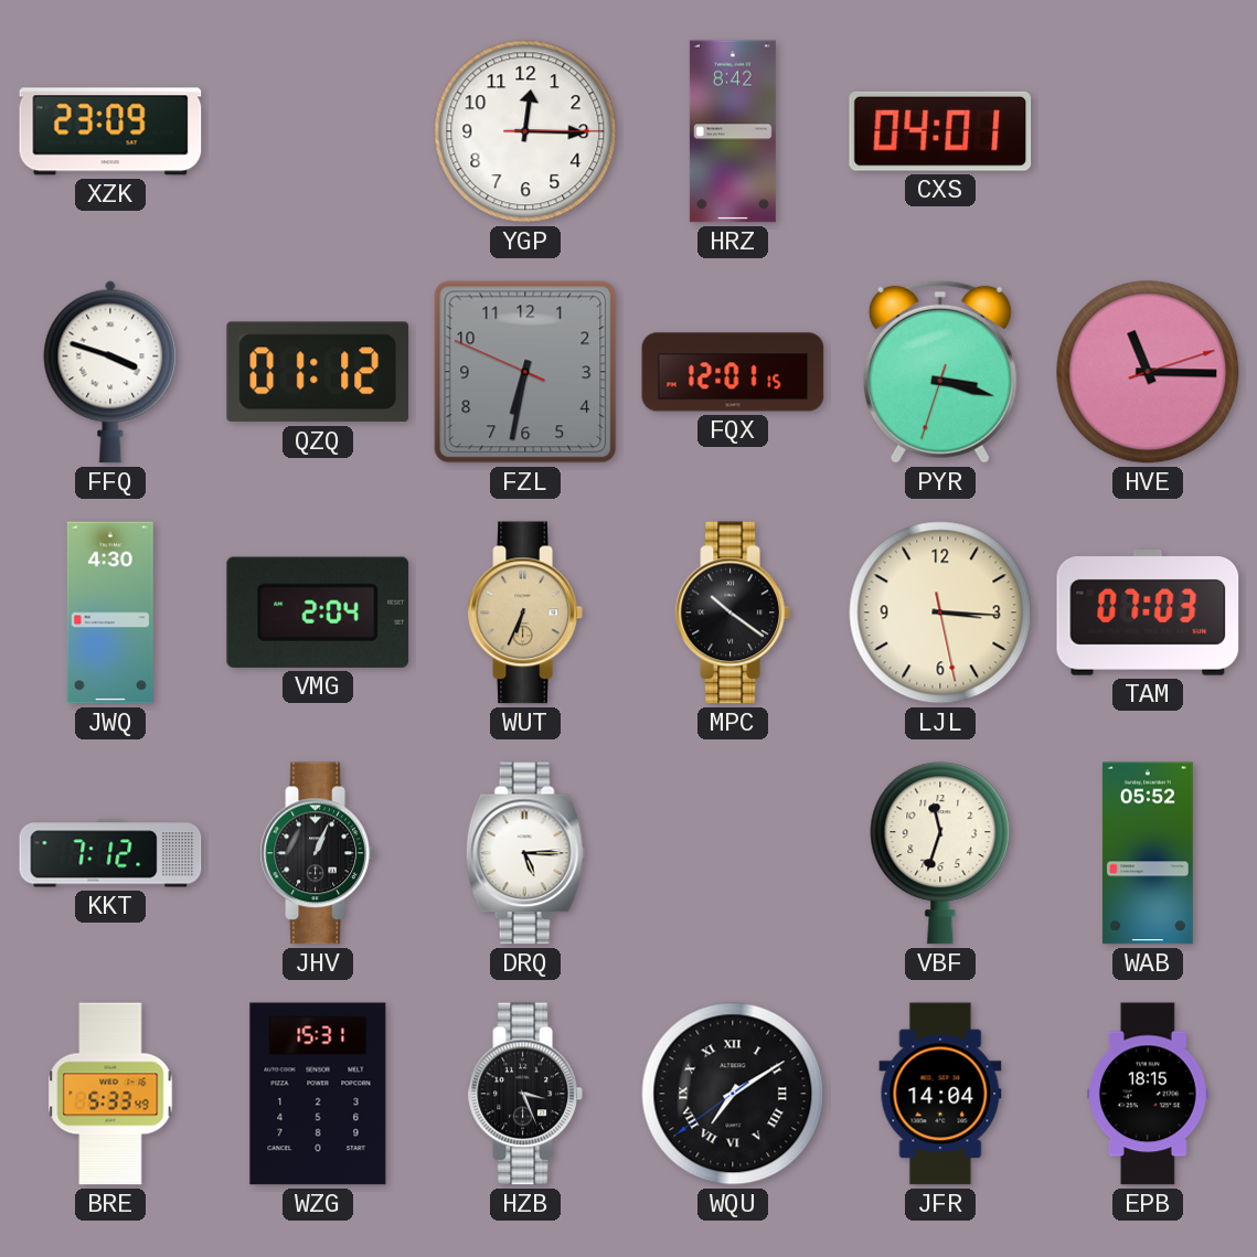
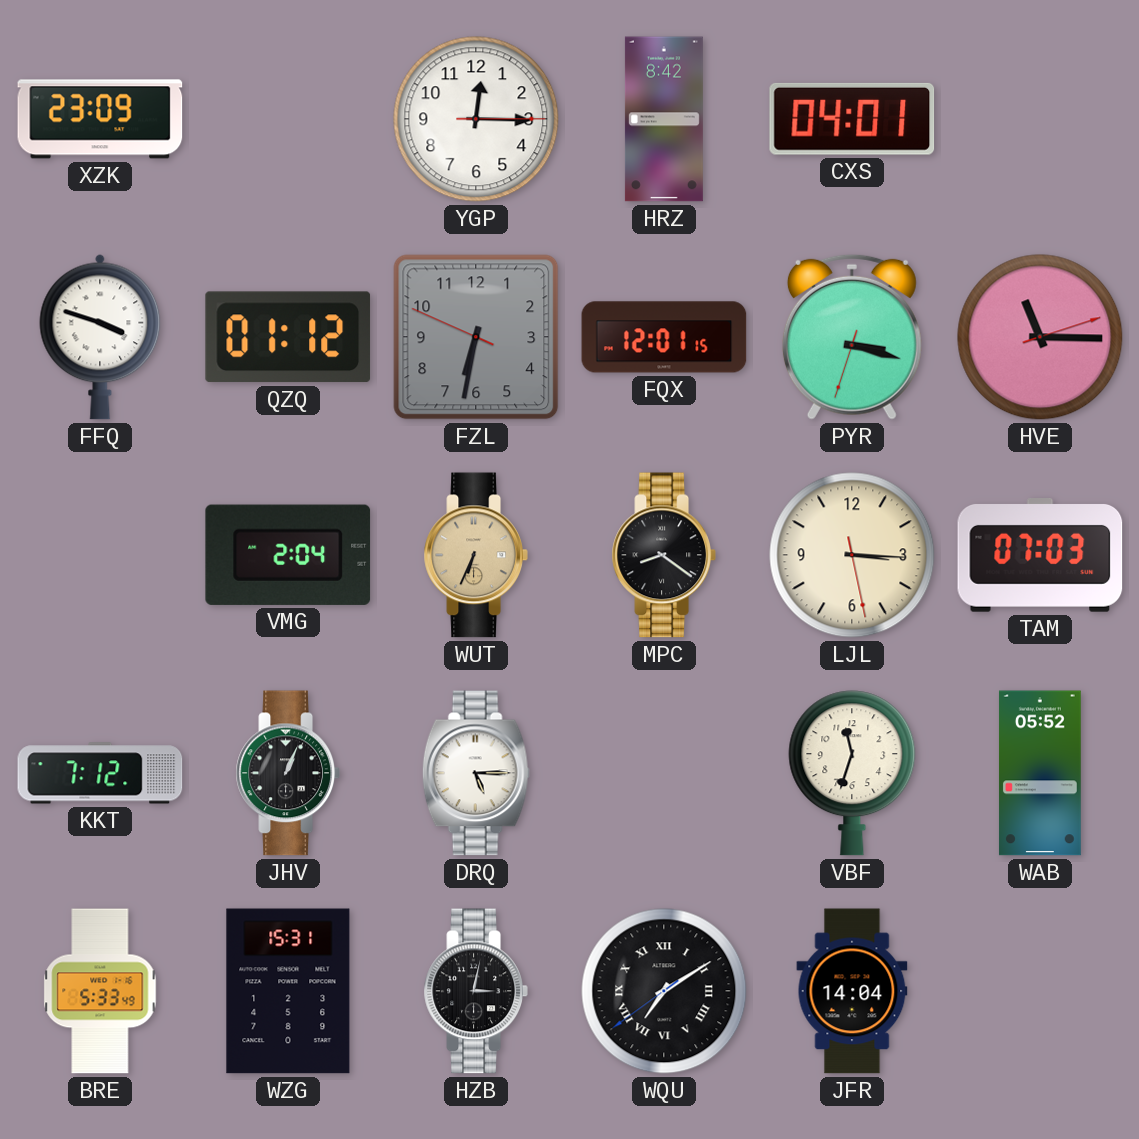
JWQ: 4:30 -> none
MPC: 10:21 -> 8:21
HZB: 3:26 -> 3:02
EPB: 18:15 -> none
